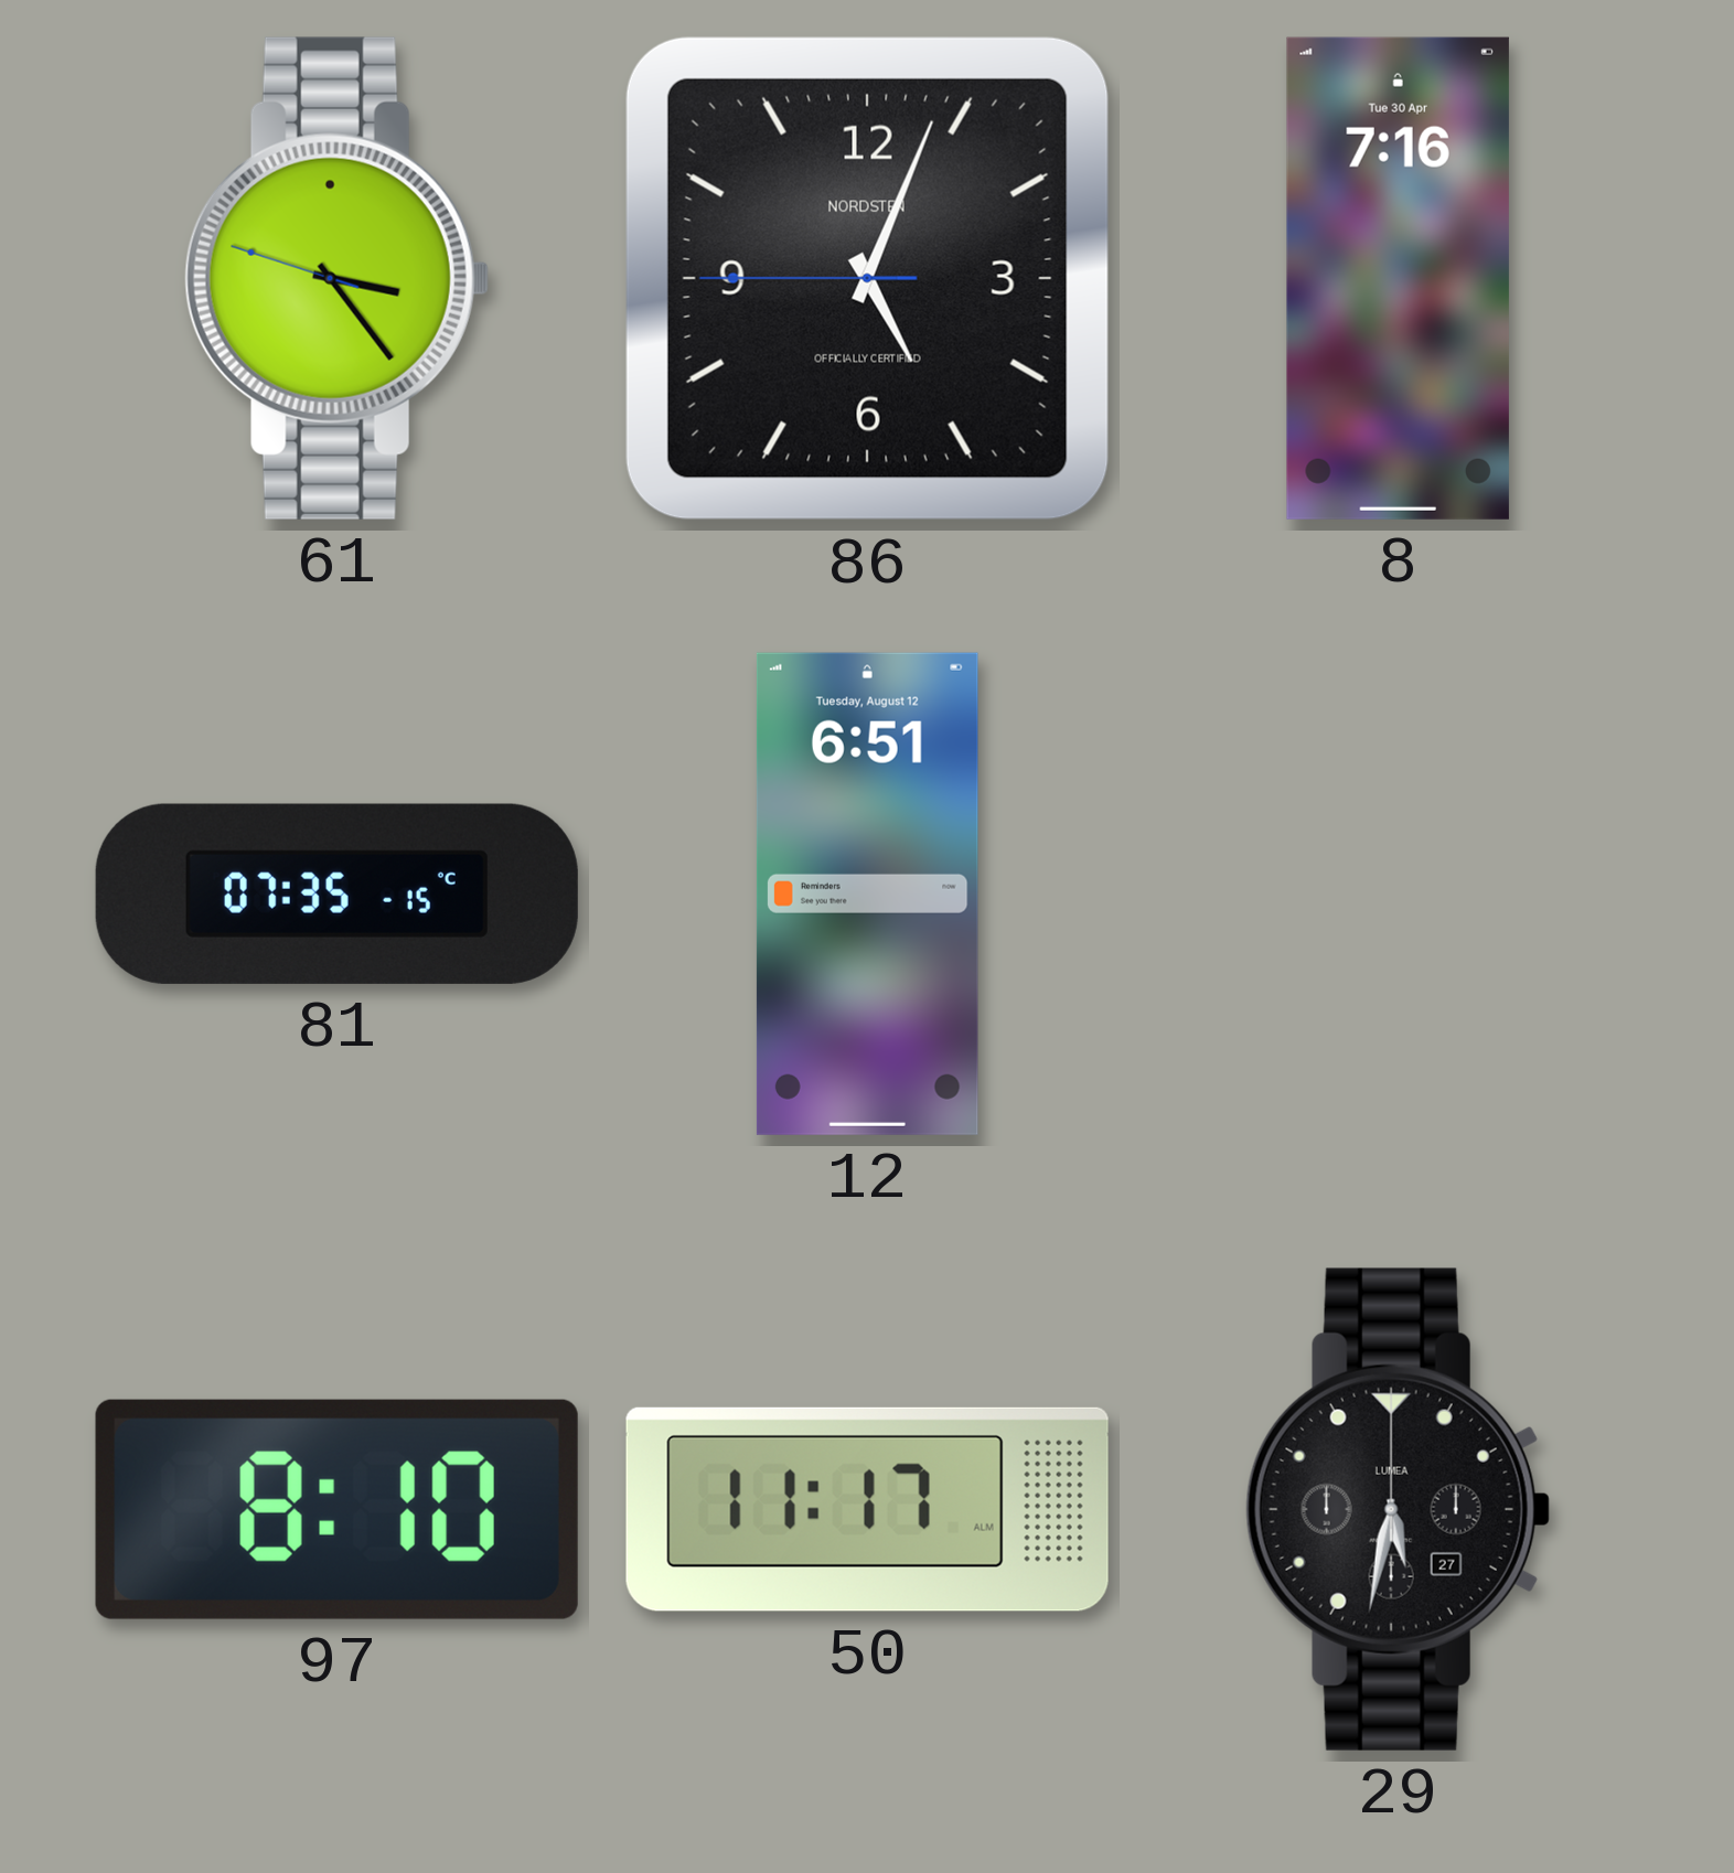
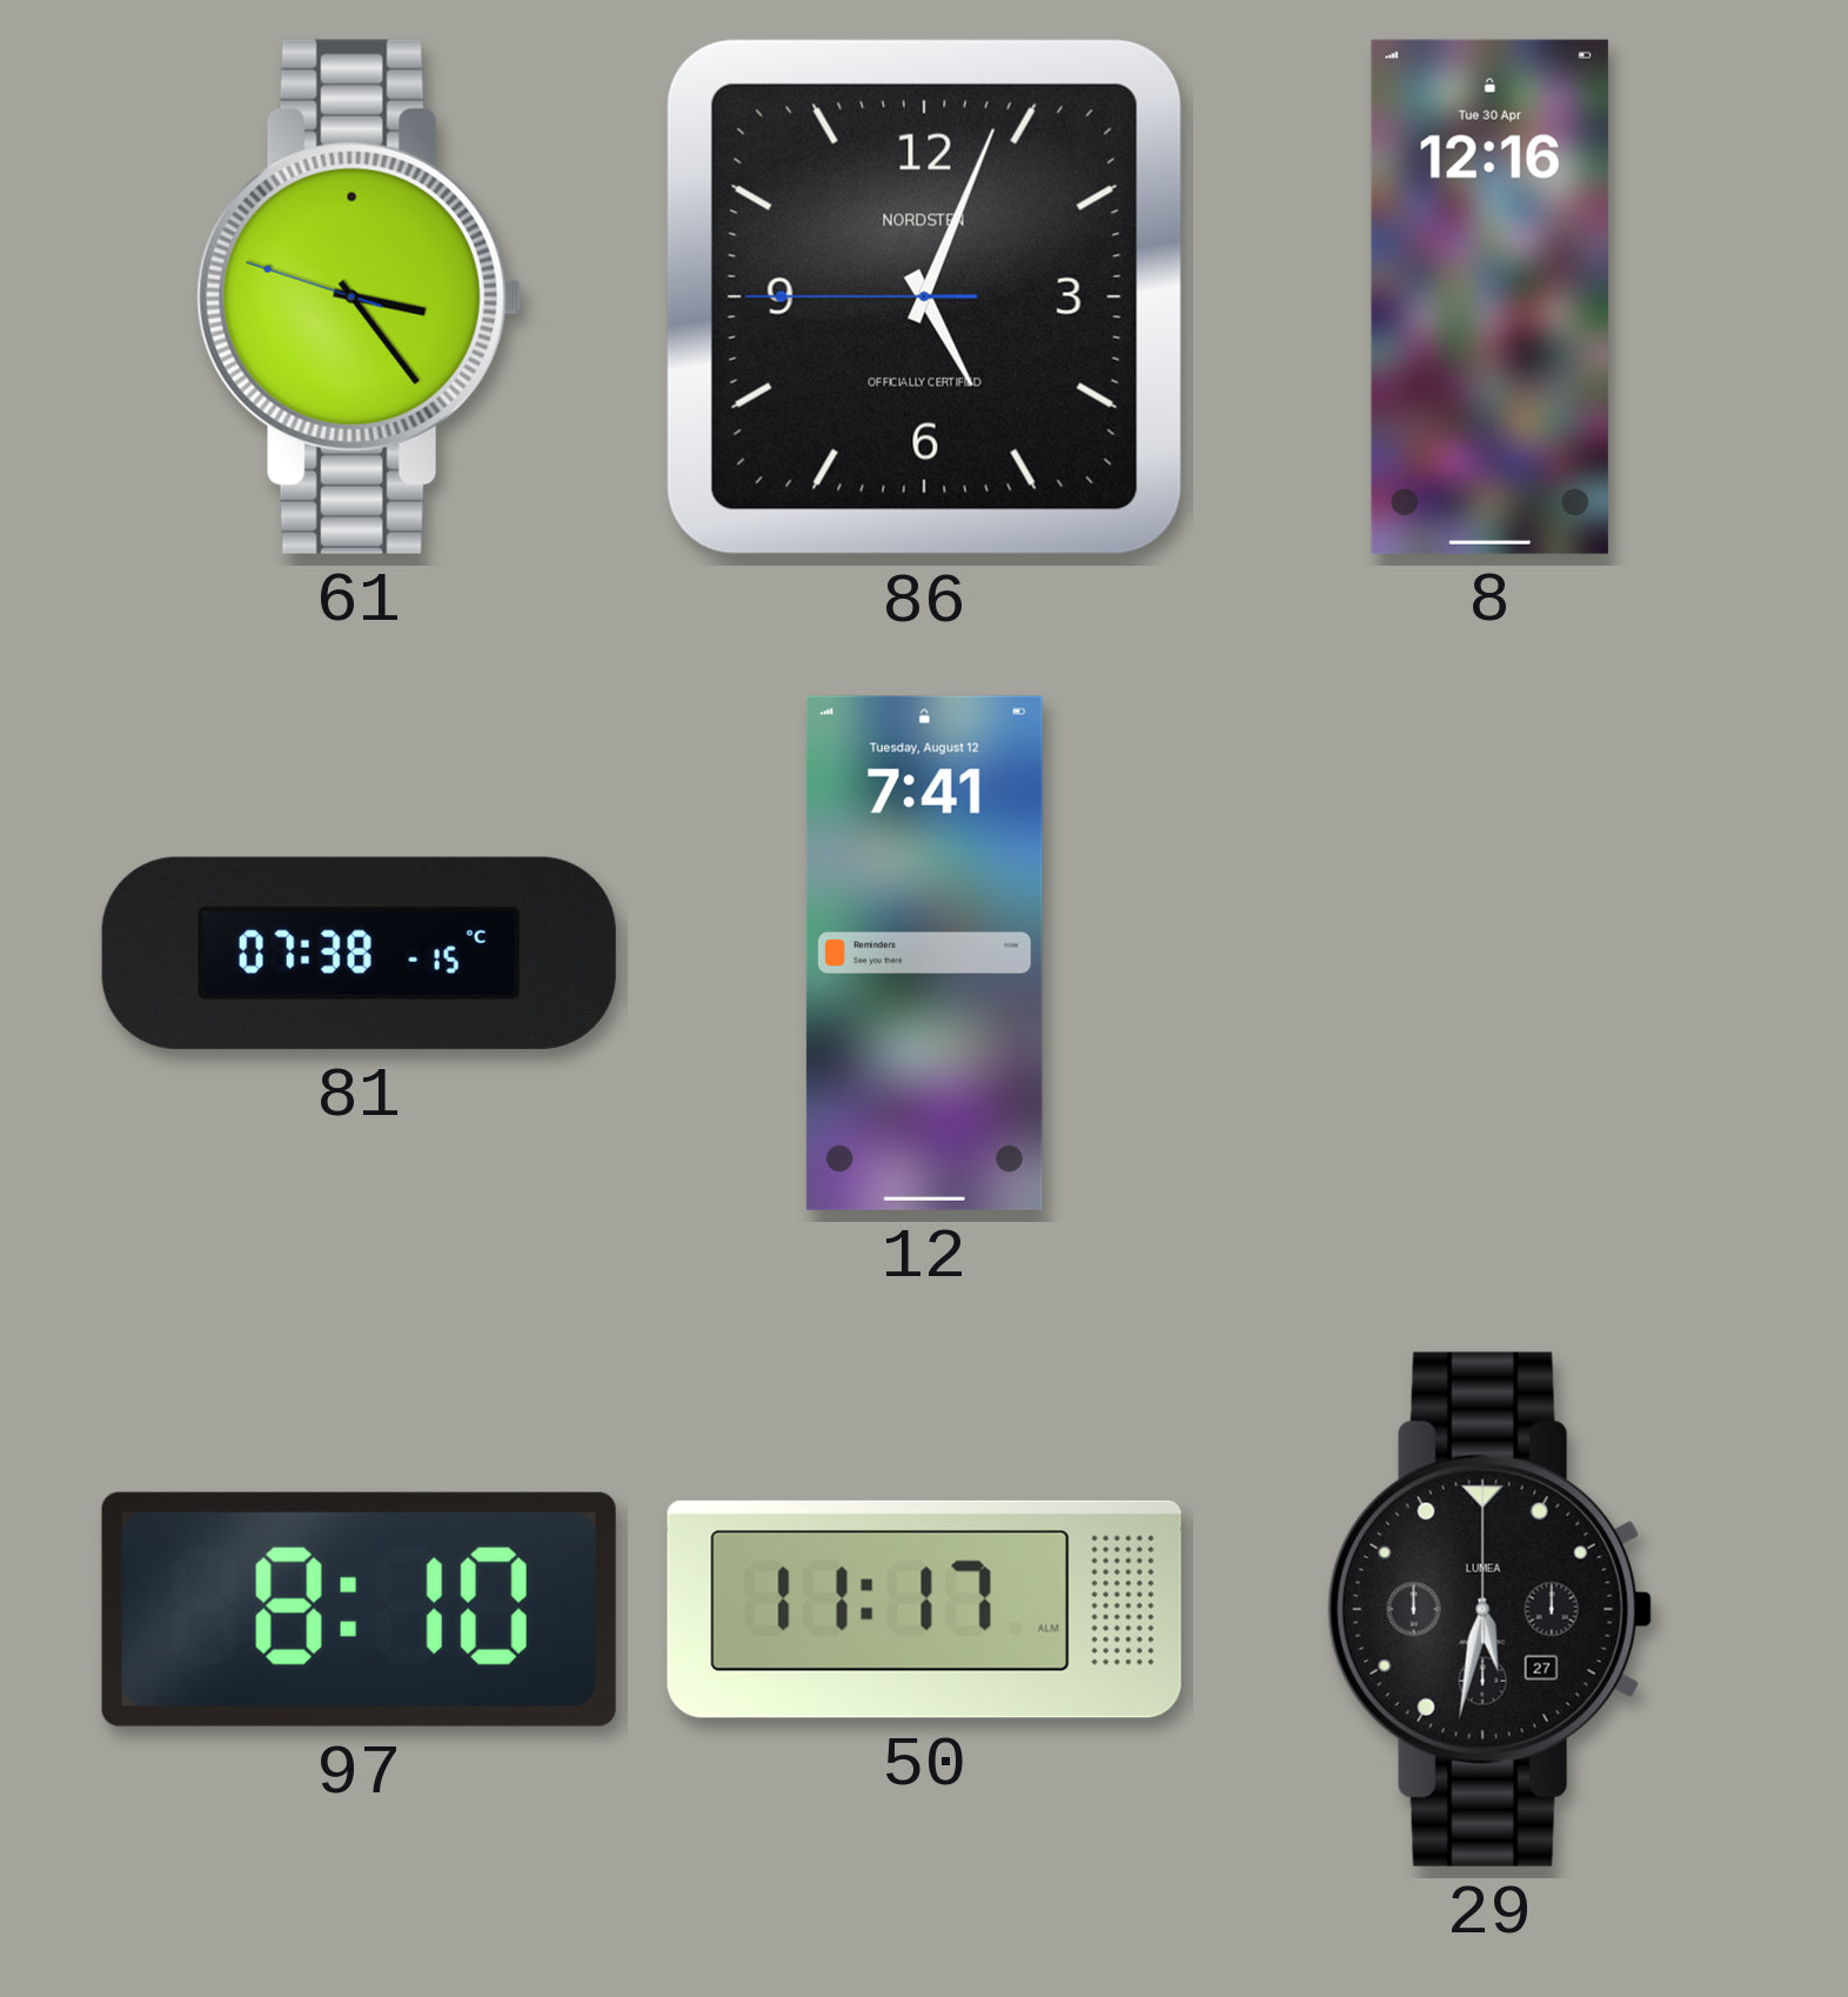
8: 7:16 -> 12:16
81: 07:35 -> 07:38
12: 6:51 -> 7:41
